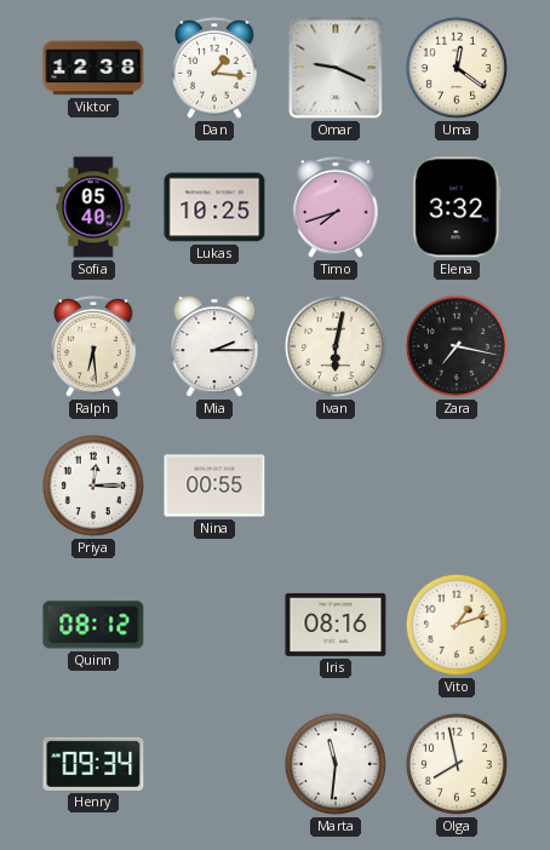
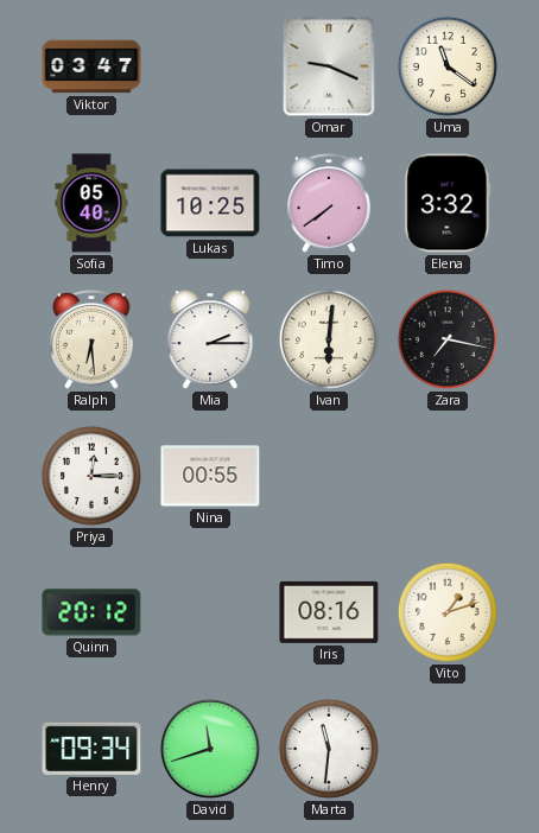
Viktor: 12:38 -> 03:47
Dan: 1:16 -> none
Uma: 12:21 -> 11:21
Timo: 7:42 -> 7:39
Ivan: 6:02 -> 6:01
Quinn: 08:12 -> 20:12
David: none -> 11:42
Olga: 7:58 -> none
